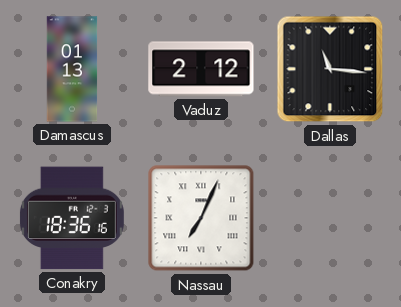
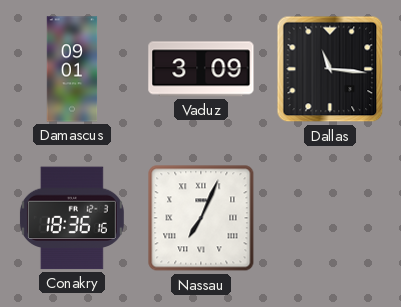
Damascus: 01:13 -> 09:01
Vaduz: 2:12 -> 3:09
